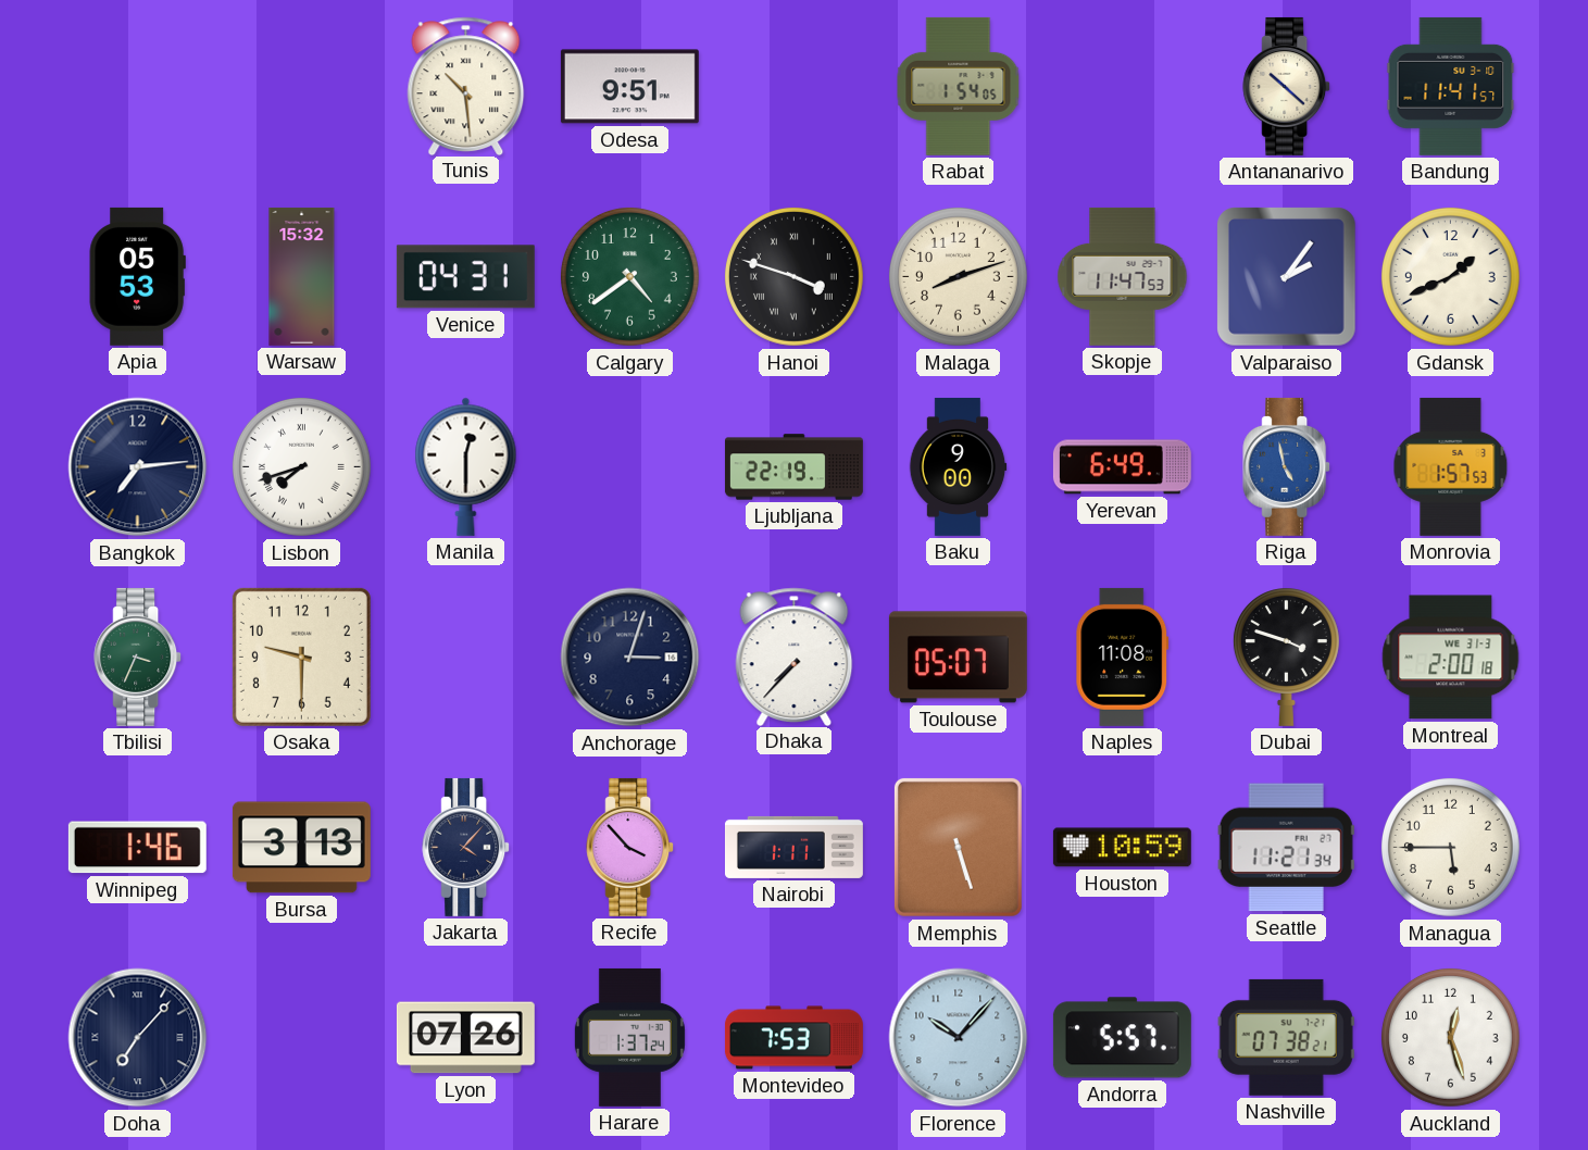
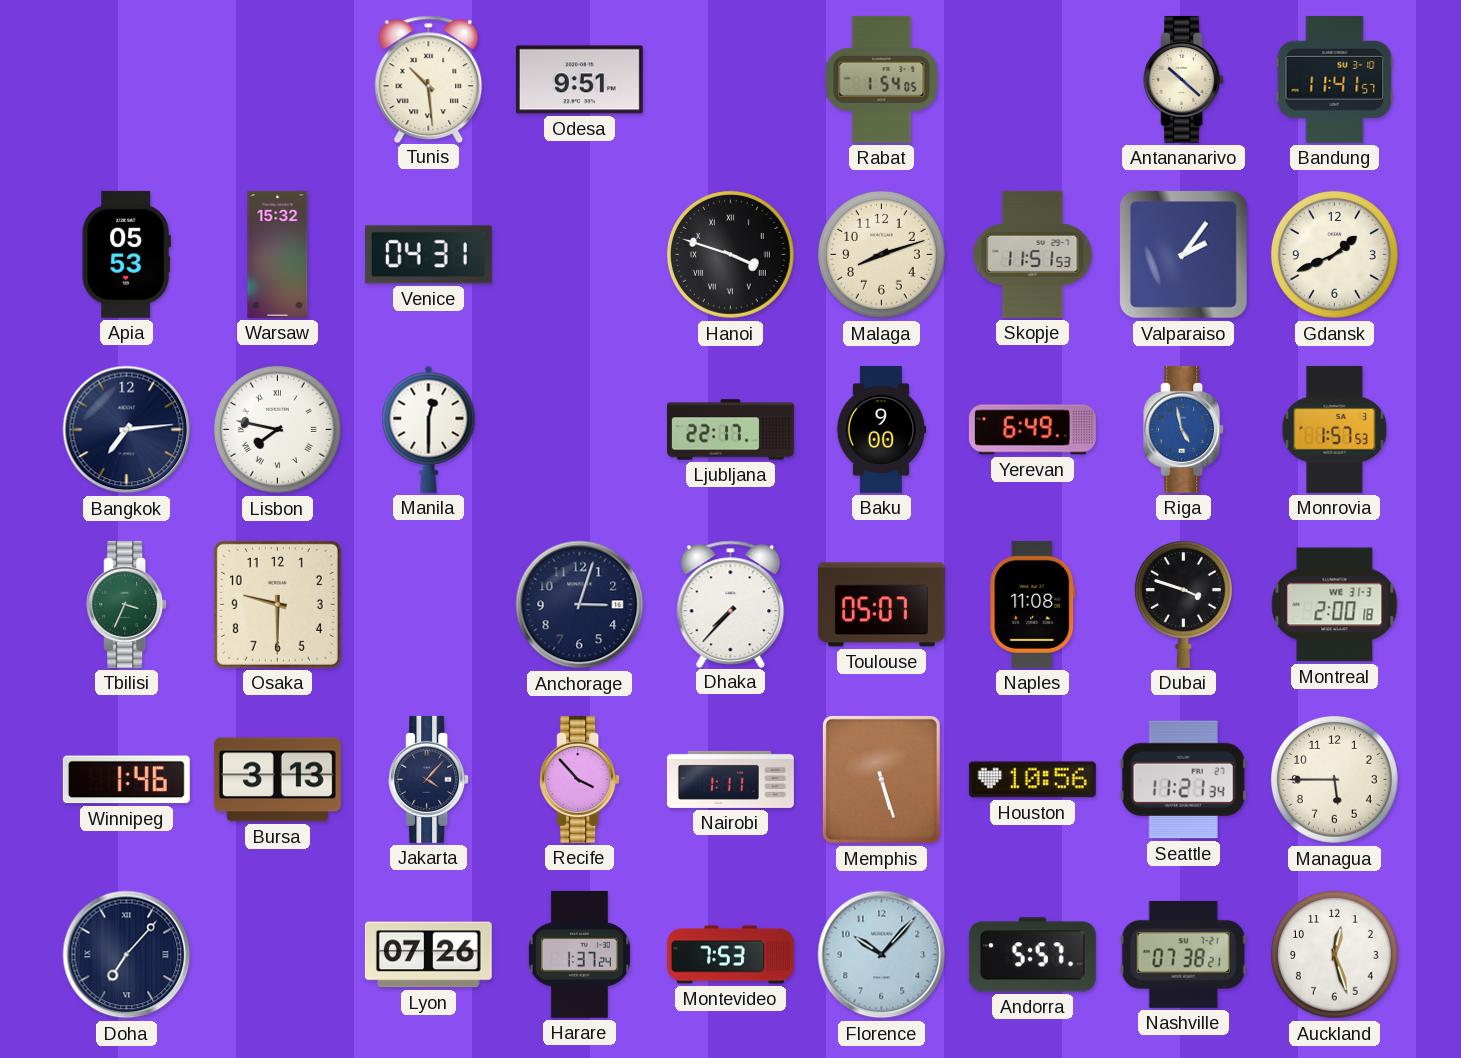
Calgary: 4:39 -> none
Skopje: 11:47 -> 11:51
Lisbon: 7:42 -> 7:47
Ljubljana: 22:19 -> 22:17
Houston: 10:59 -> 10:56
